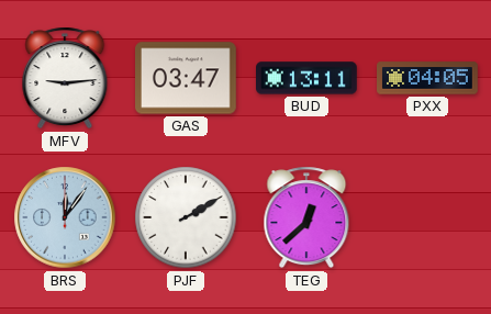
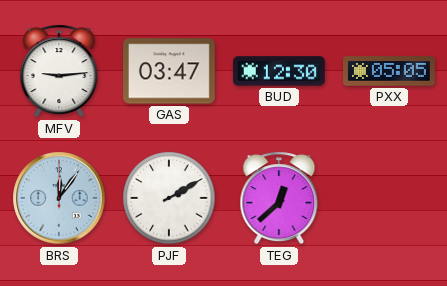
BUD: 13:11 -> 12:30
PXX: 04:05 -> 05:05
